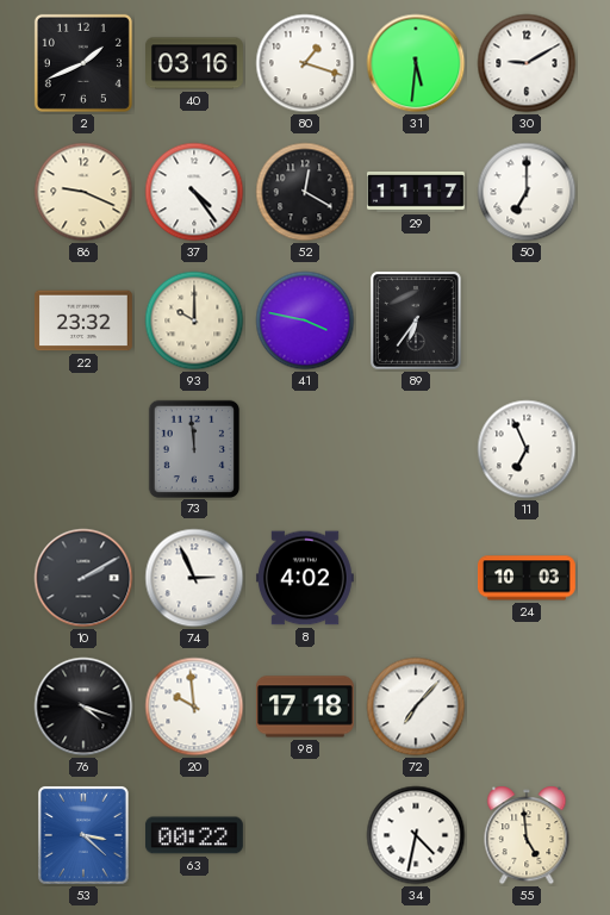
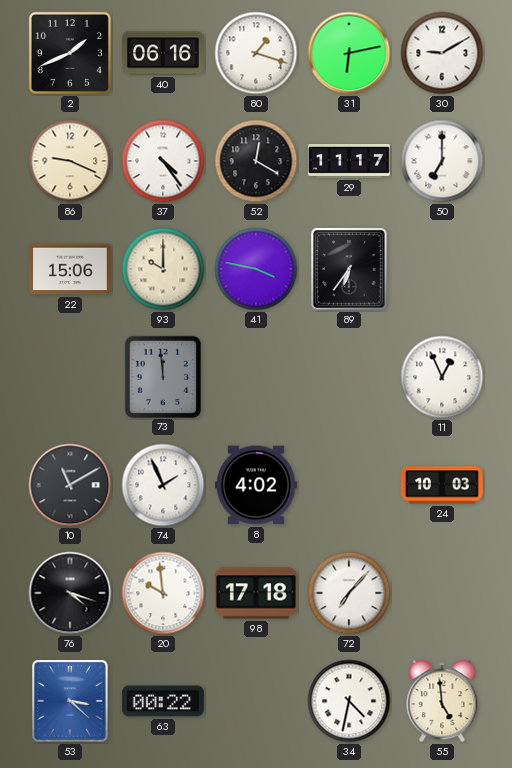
40: 03:16 -> 06:16
31: 5:31 -> 6:13
22: 23:32 -> 15:06
11: 6:56 -> 12:56
10: 2:10 -> 11:10
74: 2:56 -> 1:56
